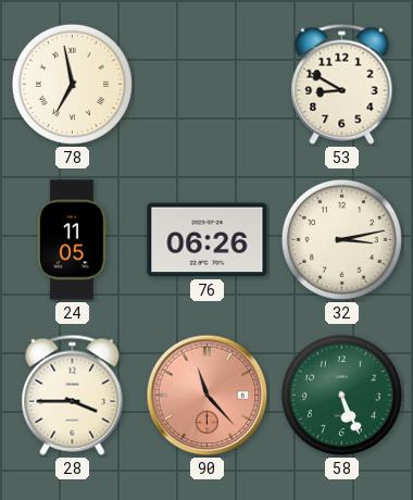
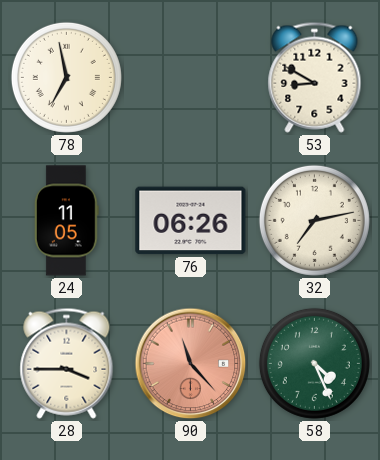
32: 3:13 -> 7:13
58: 5:26 -> 4:26
